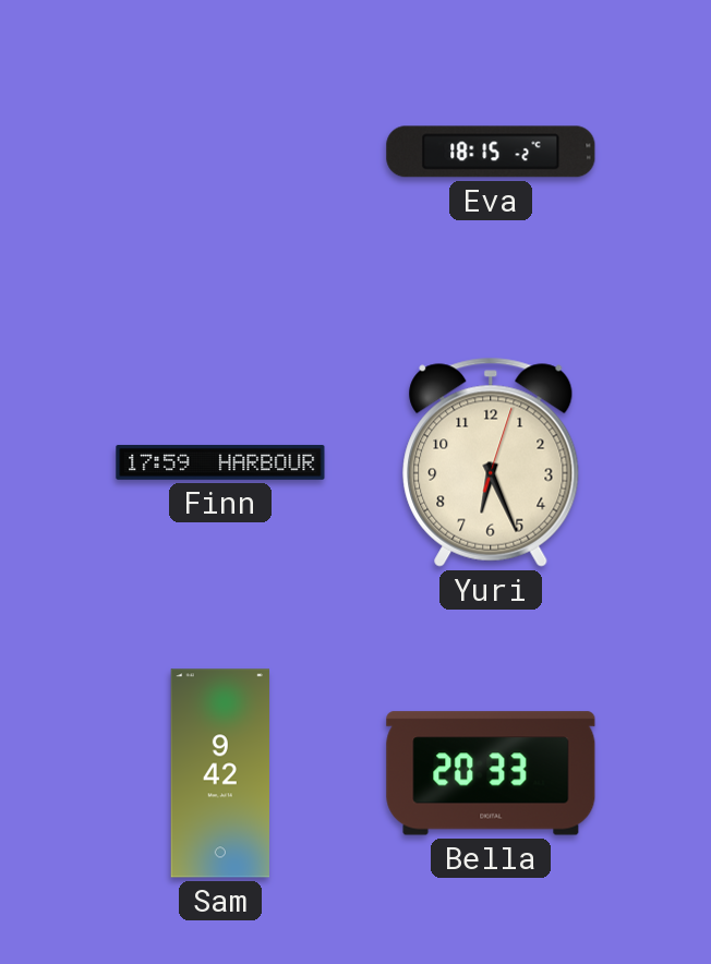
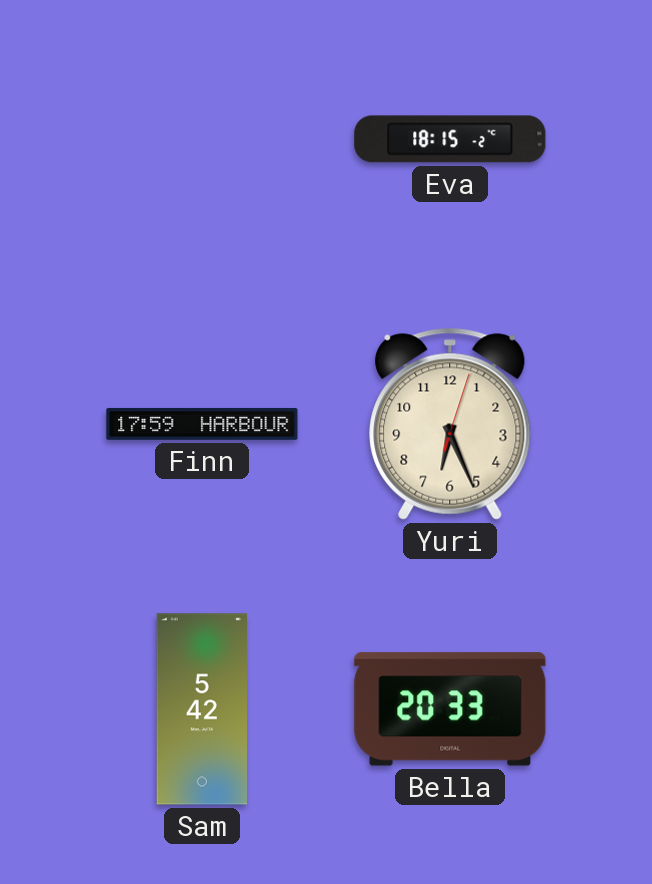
Sam: 9:42 -> 5:42
